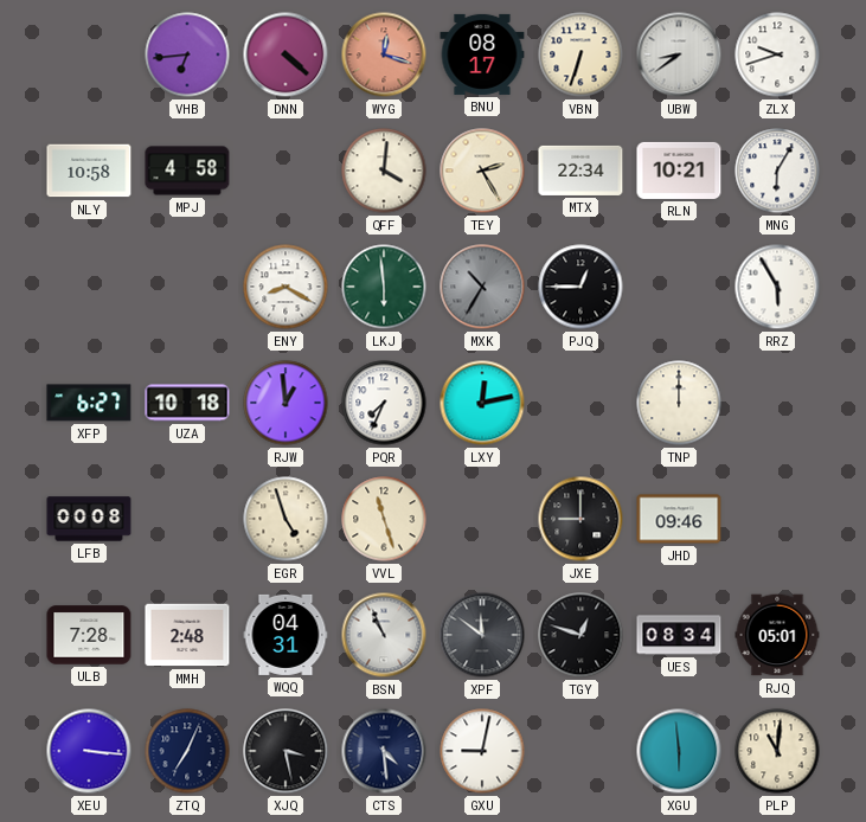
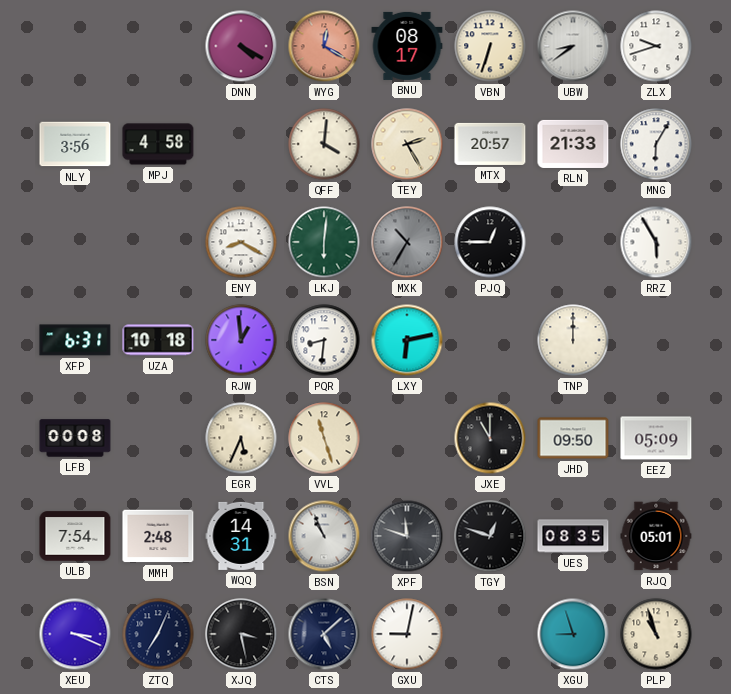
VHB: 6:44 -> none
DNN: 4:22 -> 4:20
WYG: 12:18 -> 12:20
NLY: 10:58 -> 3:56
MTX: 22:34 -> 20:57
RLN: 10:21 -> 21:33
LKJ: 5:59 -> 6:01
XFP: 6:27 -> 6:31
PQR: 7:34 -> 8:31
LXY: 12:13 -> 6:13
EGR: 4:57 -> 5:34
JXE: 9:00 -> 11:00
JHD: 09:46 -> 09:50
EEZ: none -> 05:09
ULB: 7:28 -> 7:54
WQQ: 04:31 -> 14:31
XPF: 11:51 -> 11:48
UES: 08:34 -> 08:35
XEU: 3:16 -> 3:19
CTS: 4:29 -> 5:08
XGU: 5:59 -> 8:57
PLP: 11:01 -> 10:57
